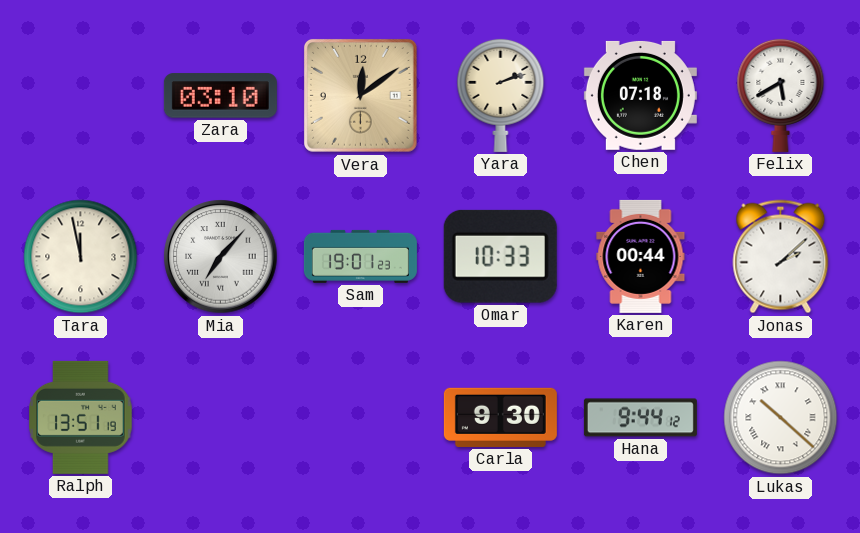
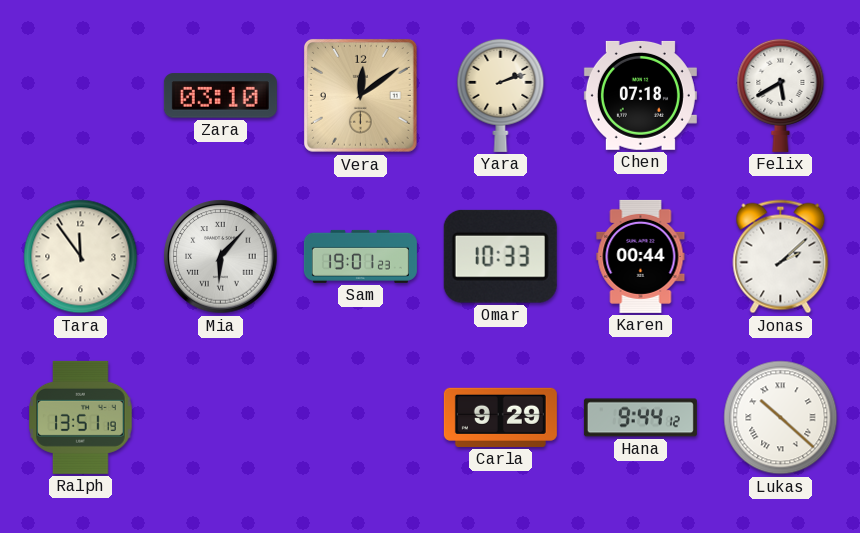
Tara: 11:58 -> 11:54
Mia: 7:07 -> 6:07
Carla: 9:30 -> 9:29
